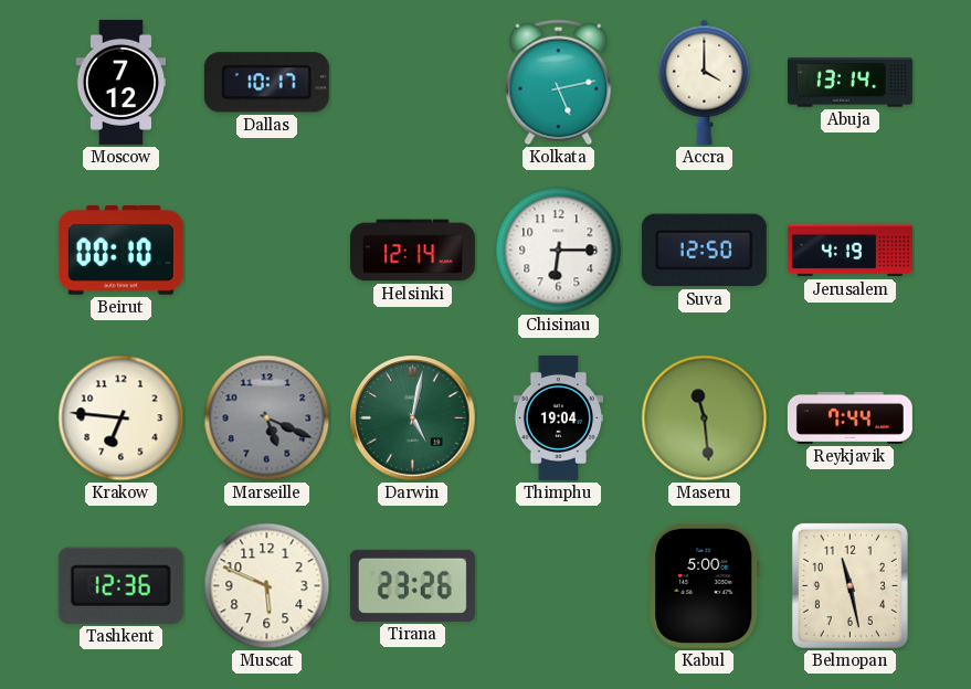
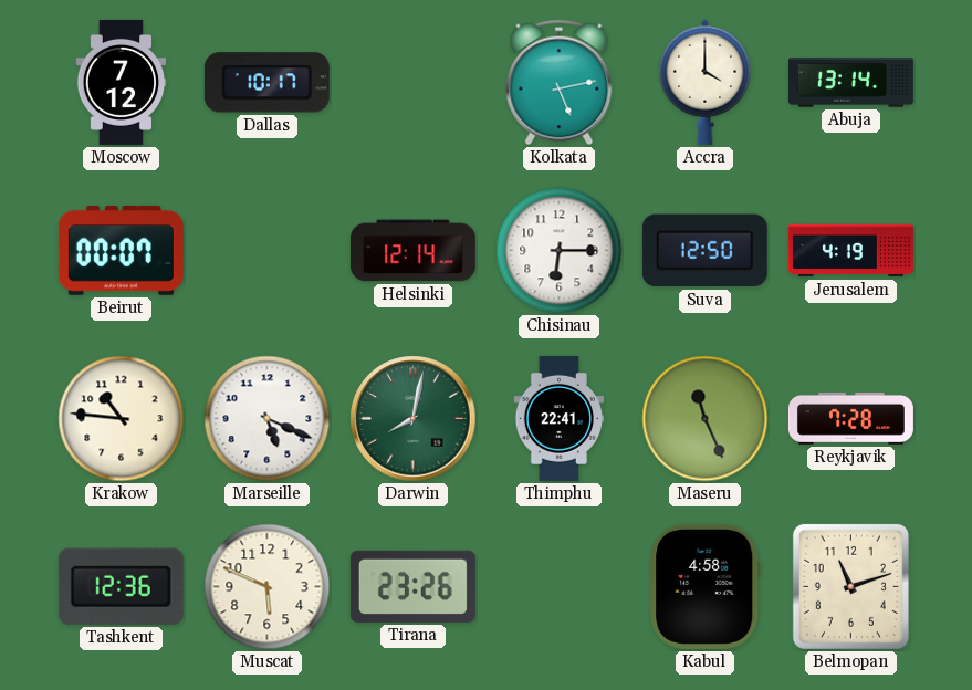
Beirut: 00:10 -> 00:07
Krakow: 6:46 -> 10:46
Marseille dial: grey -> white
Darwin: 5:02 -> 8:02
Thimphu: 19:04 -> 22:41
Maseru: 11:29 -> 11:26
Reykjavik: 7:44 -> 7:28
Kabul: 5:00 -> 4:58
Belmopan: 11:28 -> 11:12
